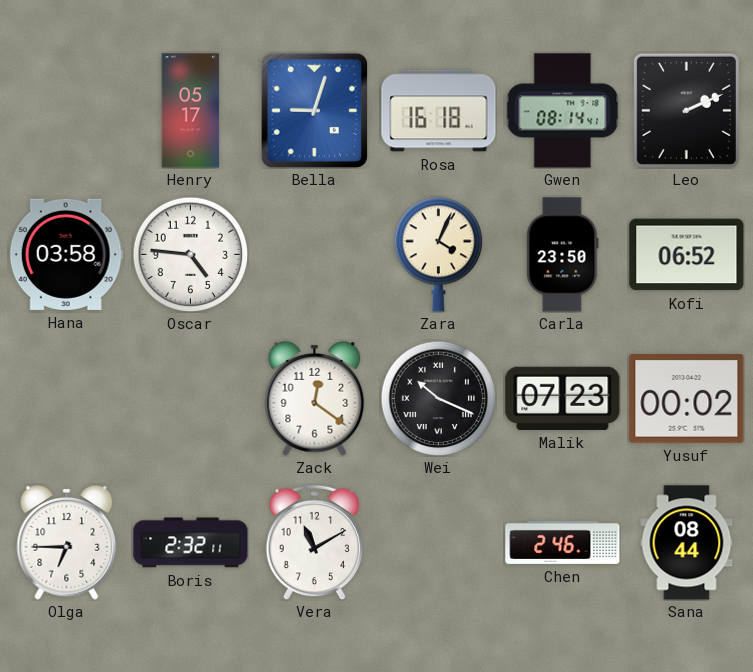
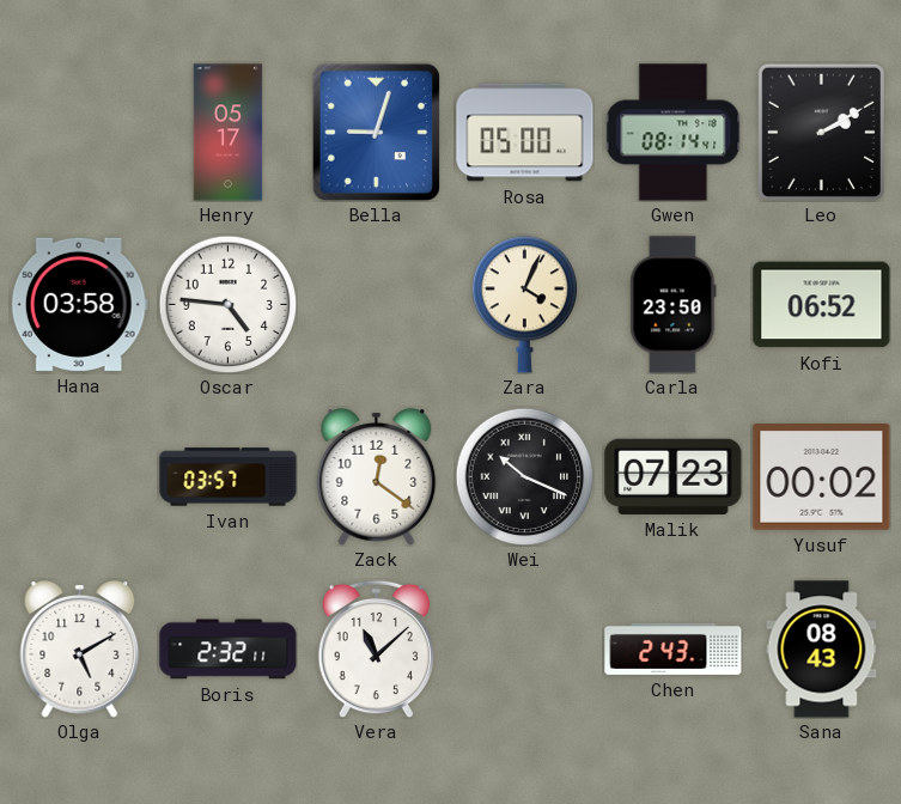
Rosa: 16:18 -> 05:00
Leo: 2:11 -> 2:10
Ivan: none -> 03:57
Olga: 6:45 -> 5:10
Vera: 11:10 -> 11:08
Chen: 2:46 -> 2:43
Sana: 08:44 -> 08:43
